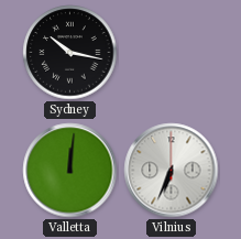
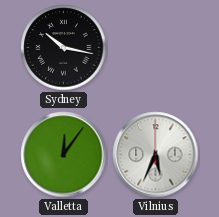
Valletta: 12:01 -> 12:06
Vilnius: 6:34 -> 5:34
